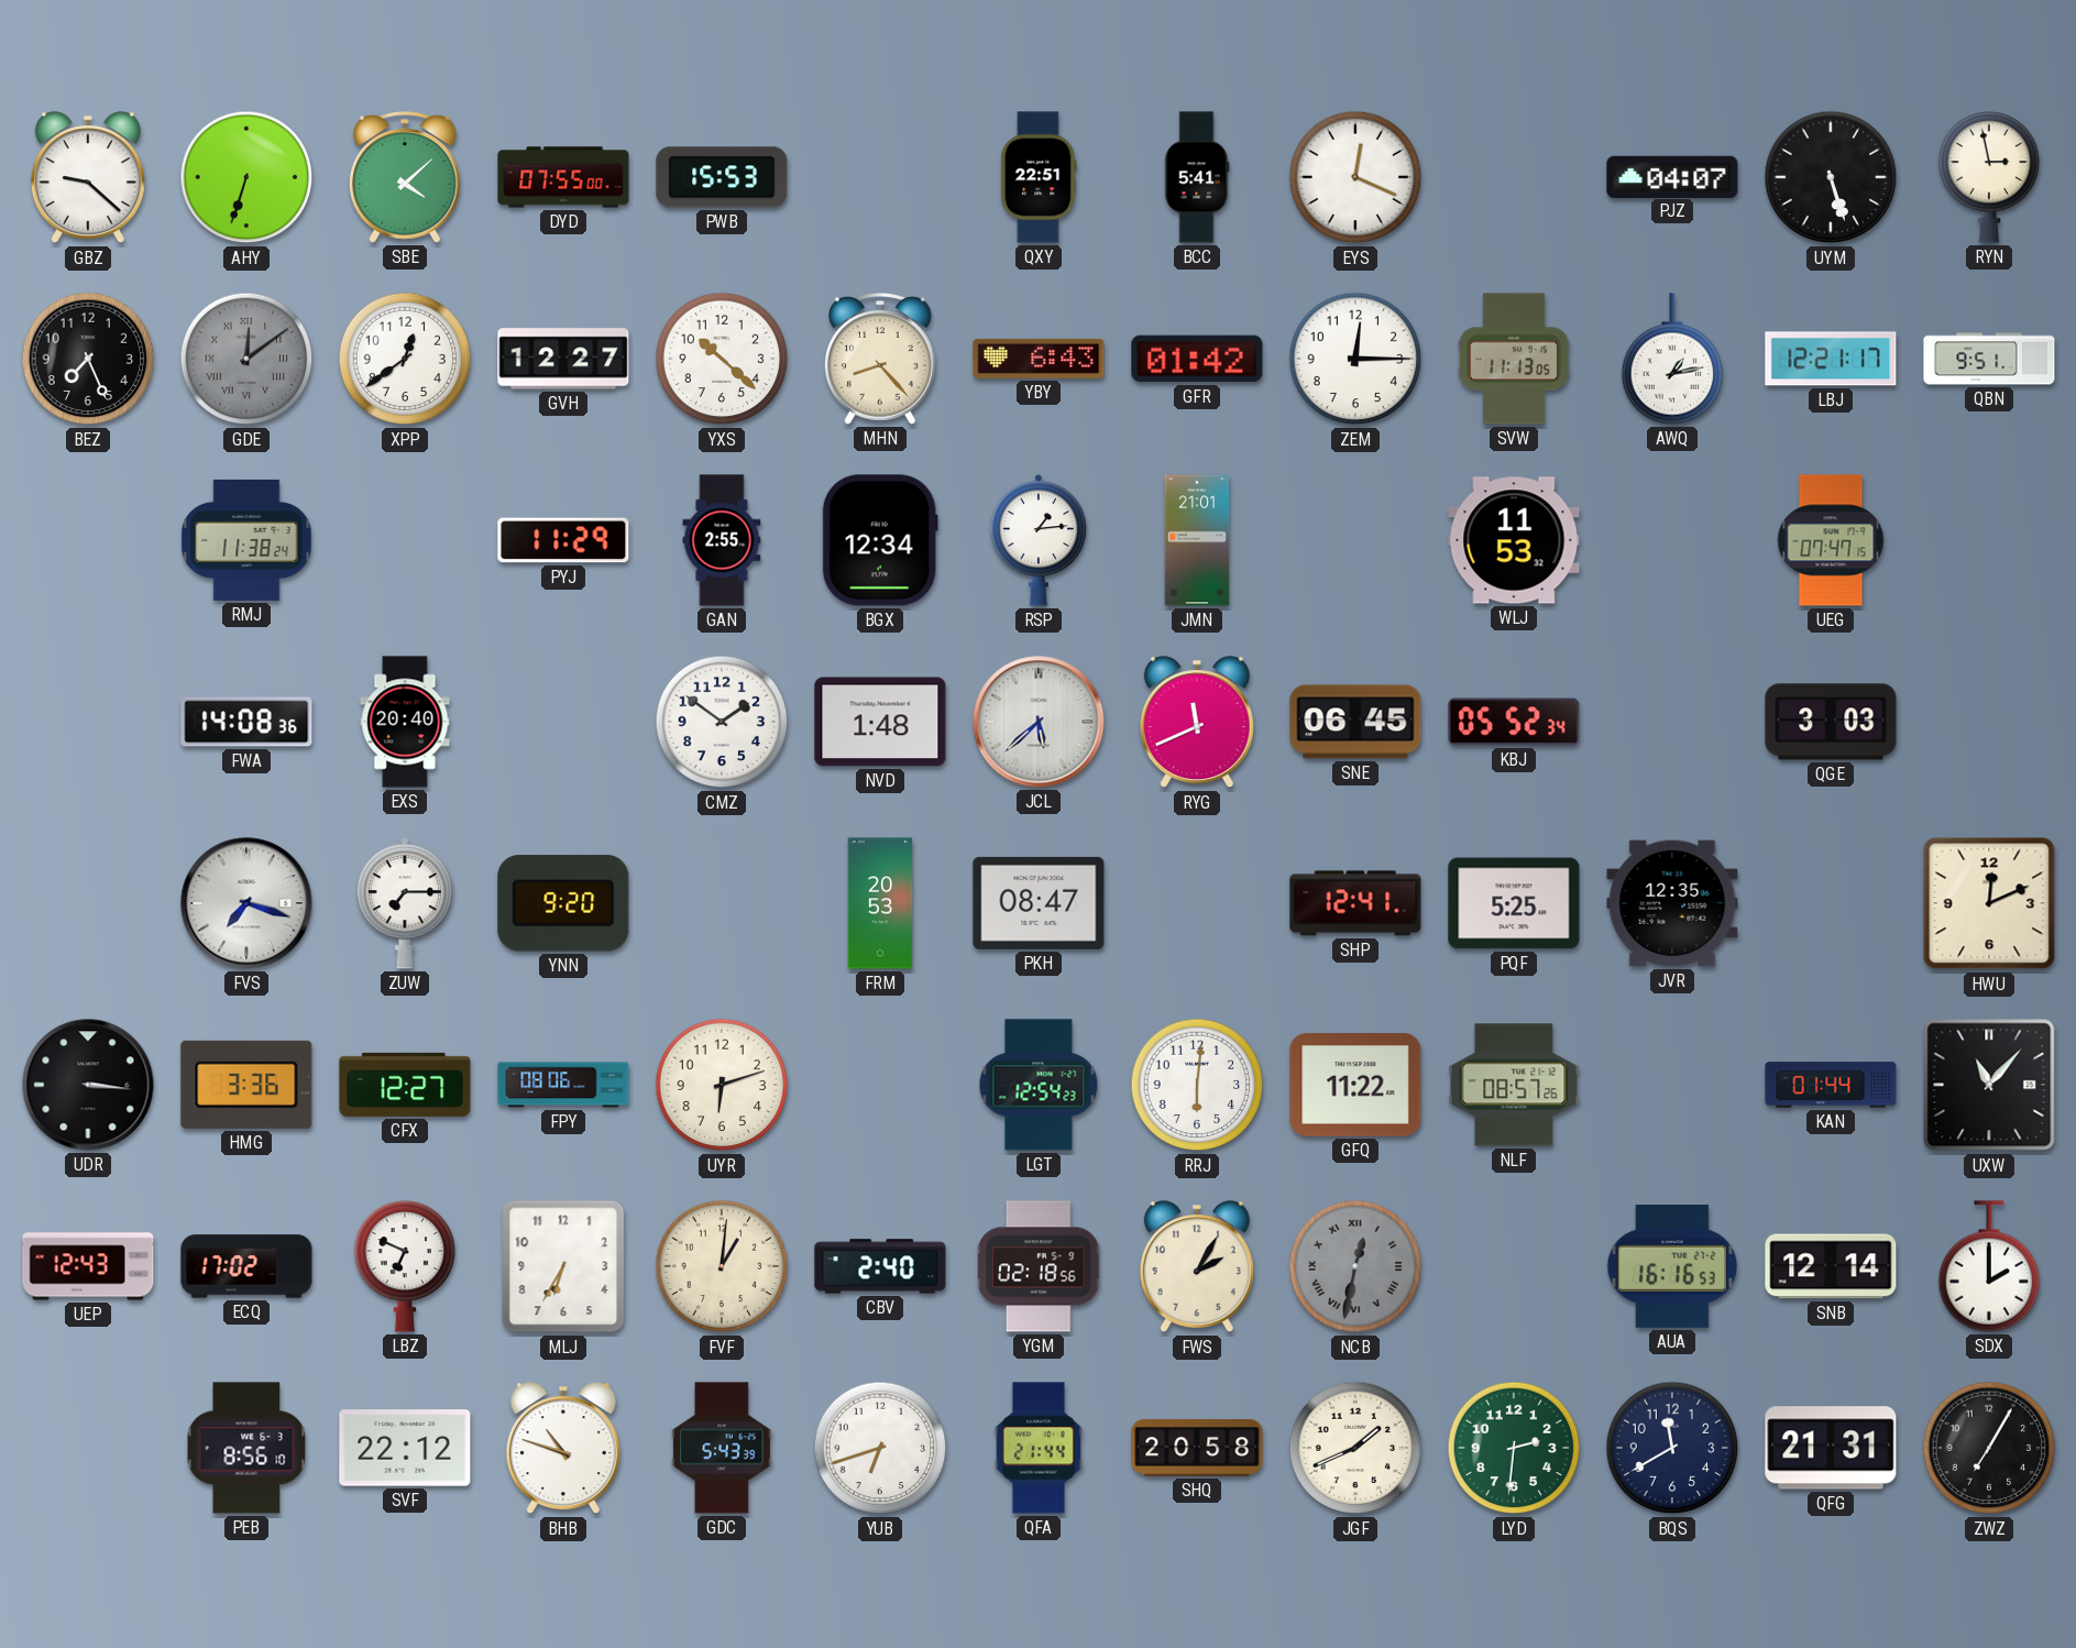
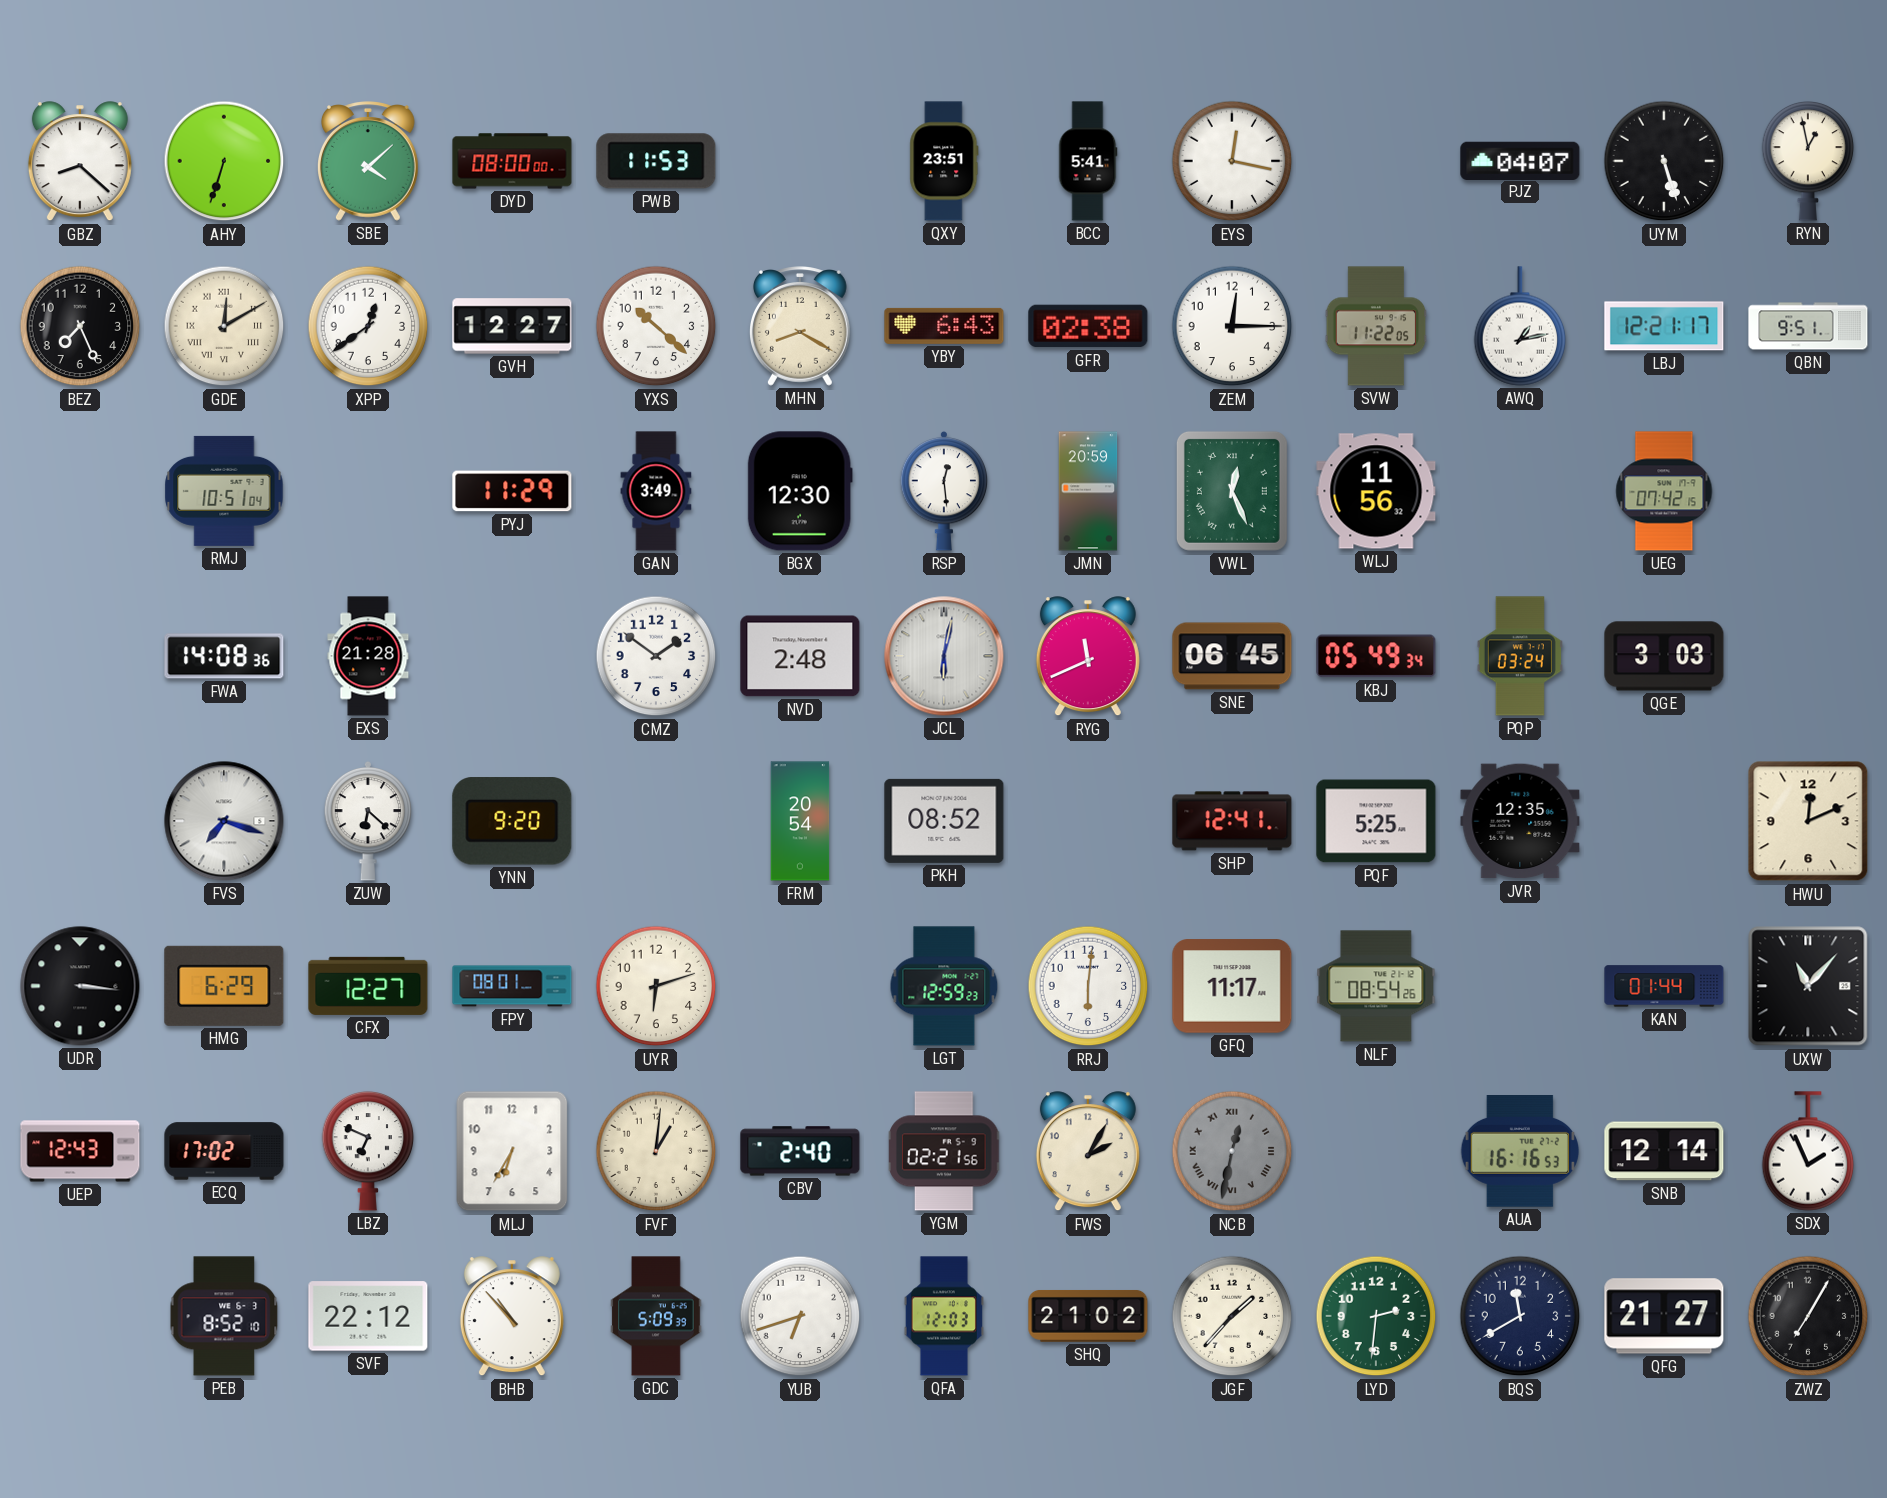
GBZ: 9:22 -> 8:22
DYD: 07:55 -> 08:00
PWB: 15:53 -> 11:53
QXY: 22:51 -> 23:51
EYS: 12:19 -> 12:17
RYN: 2:58 -> 12:58
GDE: 12:09 -> 12:10
GDE dial: grey -> cream
MHN: 8:23 -> 8:20
GFR: 01:42 -> 02:38
SVW: 11:13 -> 11:22
RMJ: 11:38 -> 10:51
GAN: 2:55 -> 3:49
BGX: 12:34 -> 12:30
RSP: 1:14 -> 12:29
JMN: 21:01 -> 20:59
VWL: none -> 12:26
WLJ: 11:53 -> 11:56
UEG: 07:47 -> 07:42
EXS: 20:40 -> 21:28
NVD: 1:48 -> 2:48
JCL: 5:38 -> 6:02
KBJ: 05:52 -> 05:49
PQP: none -> 03:24
ZUW: 7:15 -> 6:22
FRM: 20:53 -> 20:54
PKH: 08:47 -> 08:52
HMG: 3:36 -> 6:29
FPY: 08:06 -> 08:01
LGT: 12:54 -> 12:59
GFQ: 11:22 -> 11:17
NLF: 08:57 -> 08:54
YGM: 02:18 -> 02:21
SDX: 2:00 -> 1:56
PEB: 8:56 -> 8:52
BHB: 10:48 -> 10:53
GDC: 5:43 -> 5:09
QFA: 21:44 -> 12:03
SHQ: 20:58 -> 21:02
JGF: 1:41 -> 1:37
QFG: 21:31 -> 21:27
